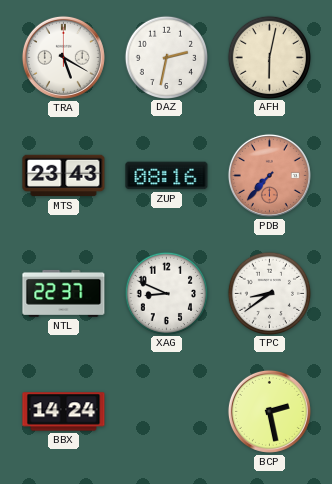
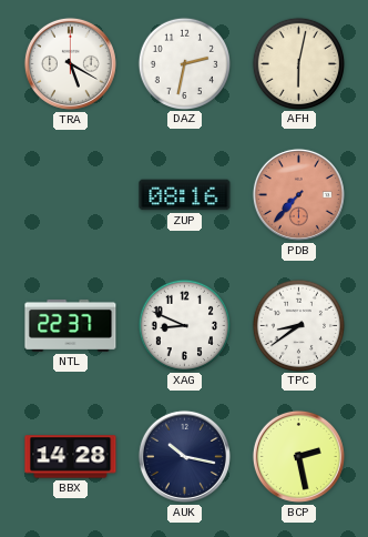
MTS: 23:43 -> none
BBX: 14:24 -> 14:28
AUK: none -> 10:17
